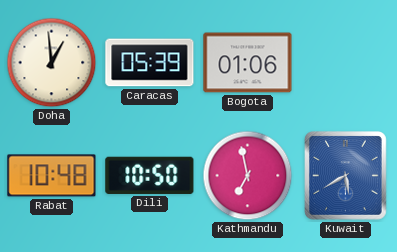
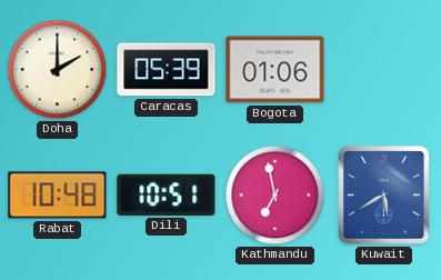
Doha: 12:59 -> 2:00
Dili: 10:50 -> 10:51
